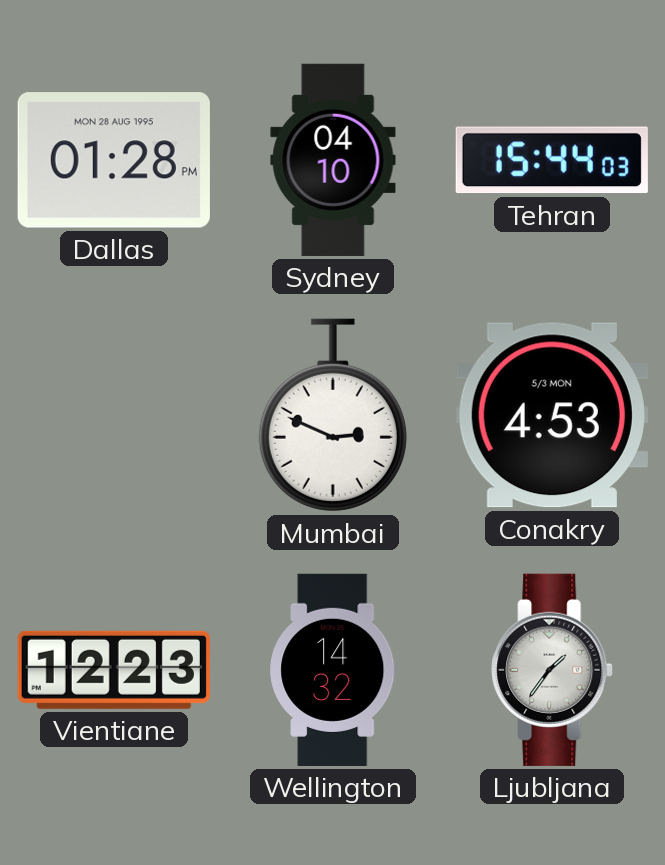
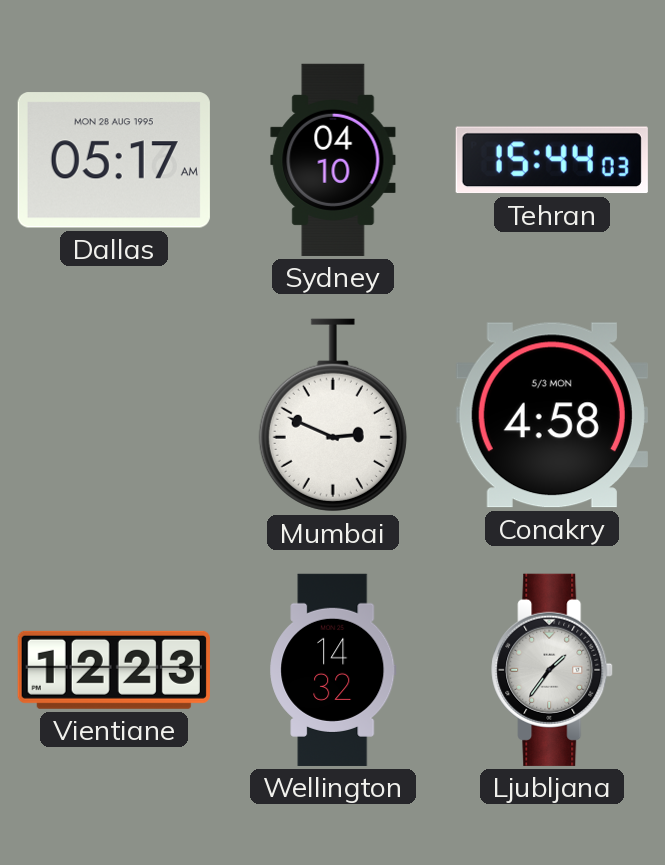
Dallas: 01:28 -> 05:17
Conakry: 4:53 -> 4:58
